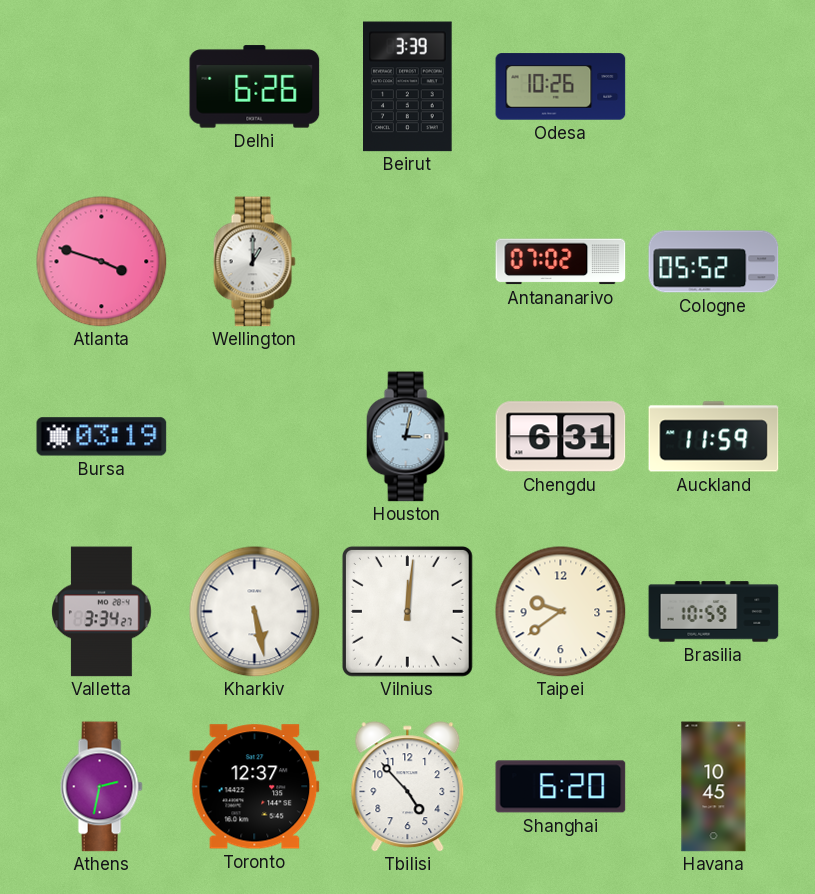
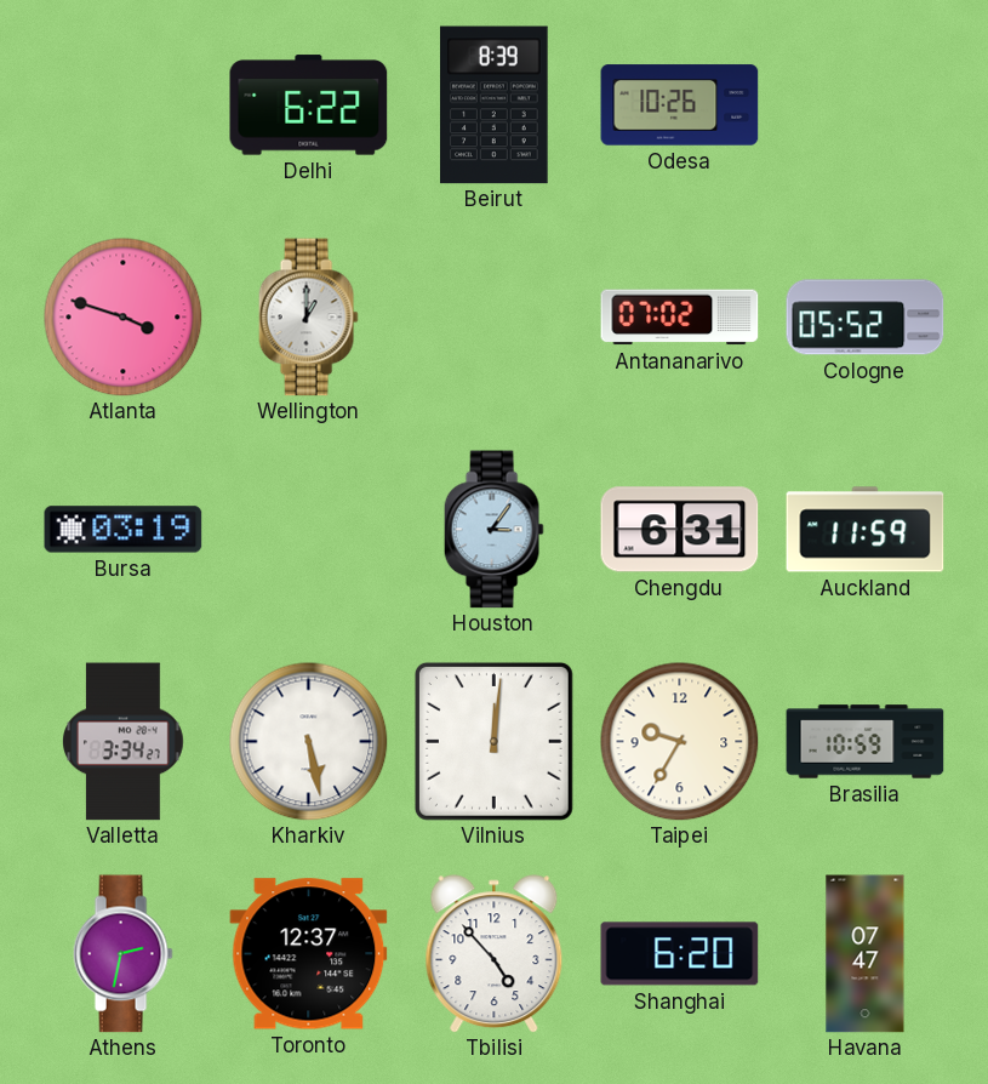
Delhi: 6:26 -> 6:22
Beirut: 3:39 -> 8:39
Houston: 3:02 -> 3:06
Taipei: 9:39 -> 9:35
Havana: 10:45 -> 07:47
